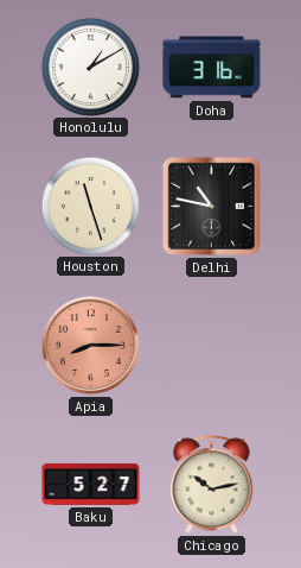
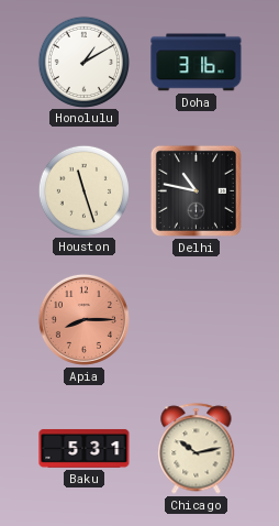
Baku: 5:27 -> 5:31
